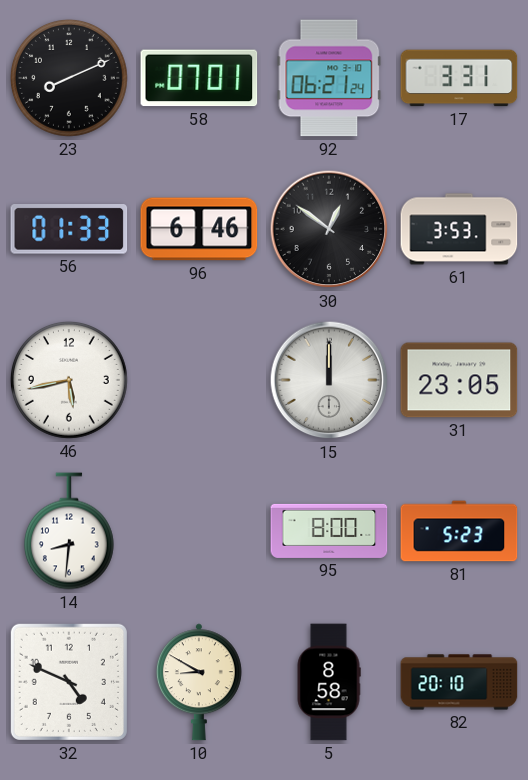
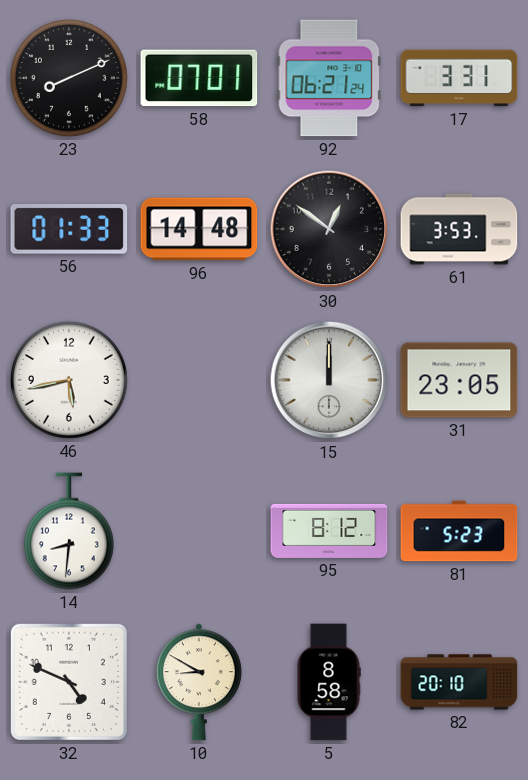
96: 6:46 -> 14:48
95: 8:00 -> 8:12
